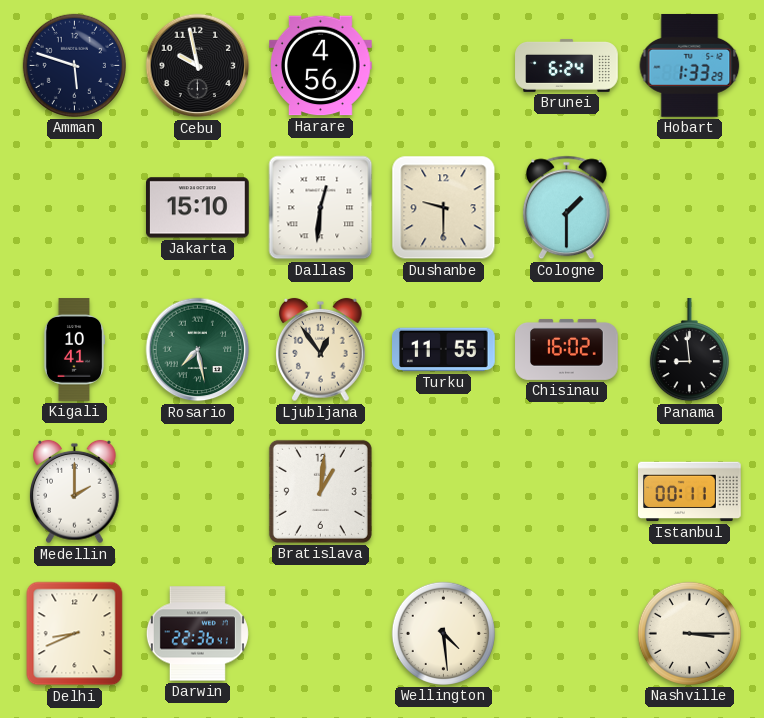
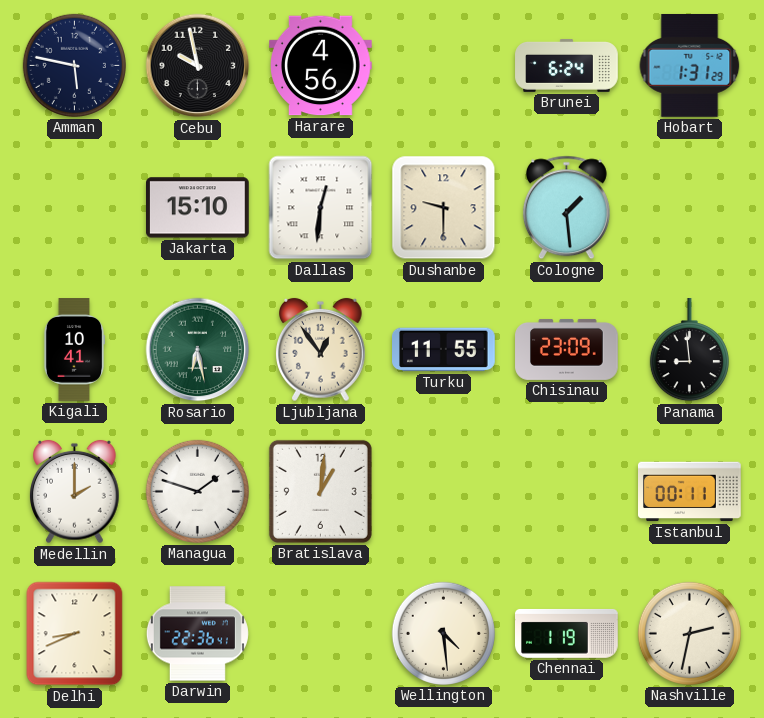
Amman: 5:48 -> 5:47
Hobart: 1:33 -> 1:31
Cologne: 1:30 -> 1:29
Rosario: 7:28 -> 6:28
Chisinau: 16:02 -> 23:09
Managua: none -> 1:48
Chennai: none -> 1:19
Nashville: 3:15 -> 2:32
